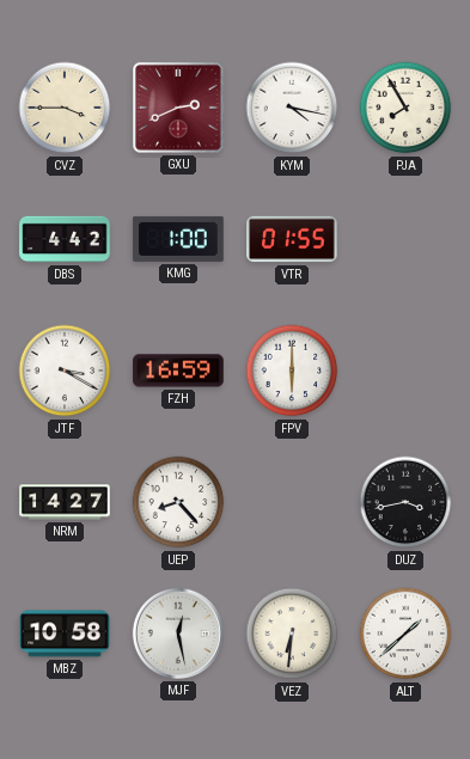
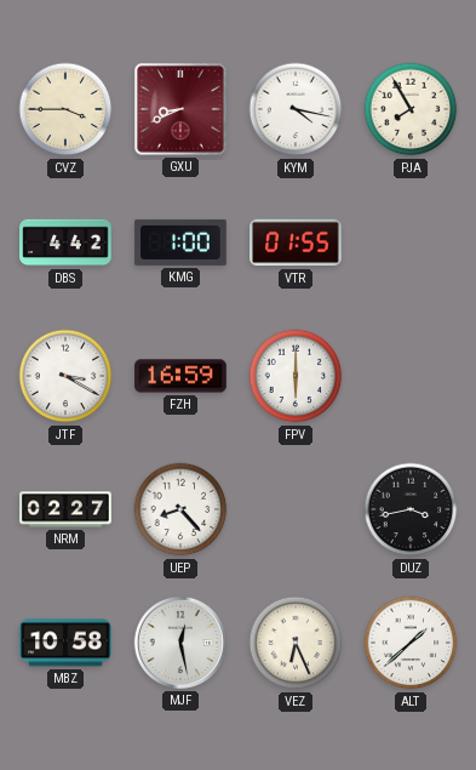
GXU: 2:41 -> 8:41
NRM: 14:27 -> 02:27
VEZ: 6:31 -> 6:26
